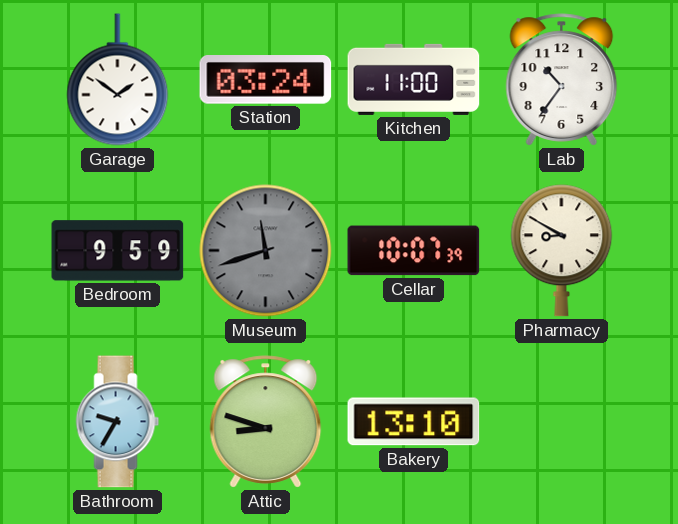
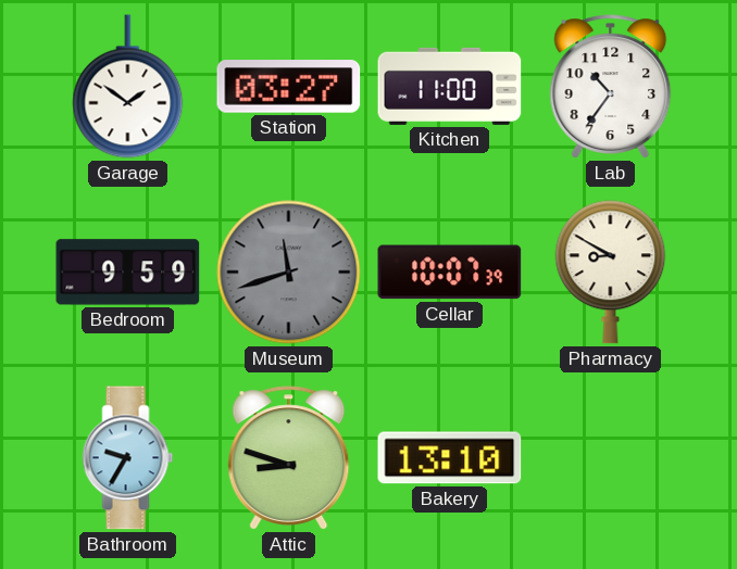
Station: 03:24 -> 03:27
